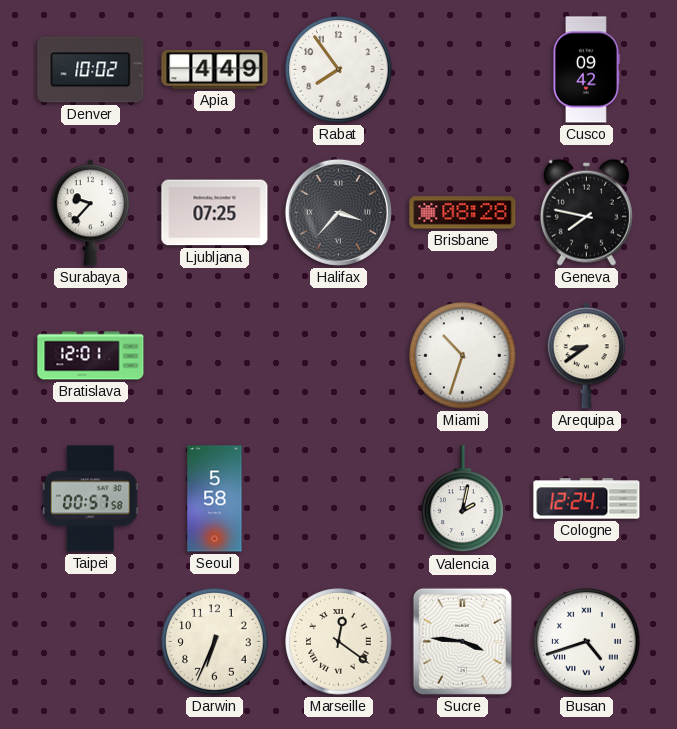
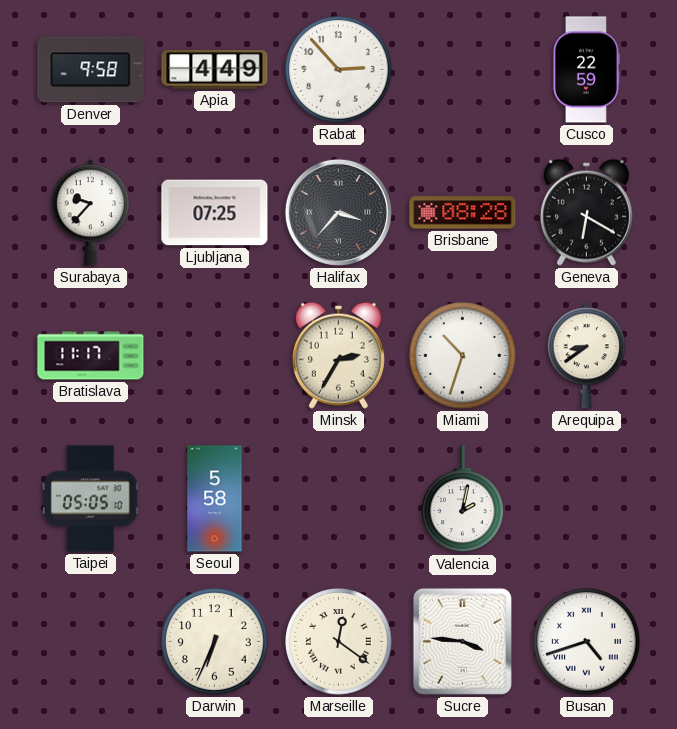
Denver: 10:02 -> 9:58
Rabat: 7:54 -> 2:53
Cusco: 09:42 -> 22:59
Geneva: 7:47 -> 6:20
Bratislava: 12:01 -> 11:17
Minsk: none -> 2:35
Taipei: 00:57 -> 05:05
Cologne: 12:24 -> none
